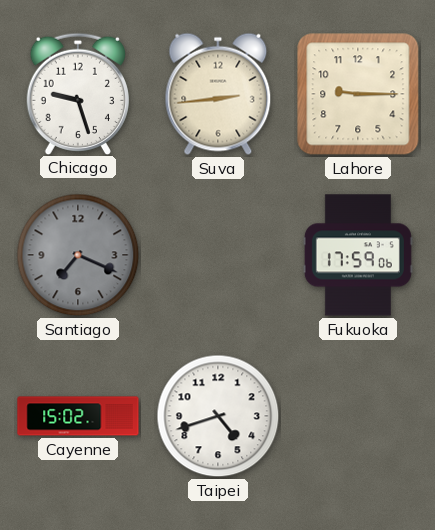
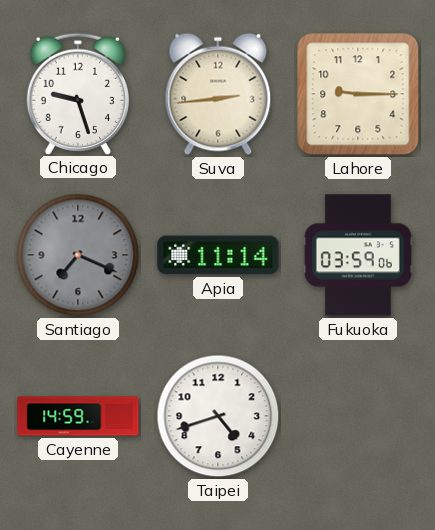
Apia: none -> 11:14
Fukuoka: 17:59 -> 03:59
Cayenne: 15:02 -> 14:59
